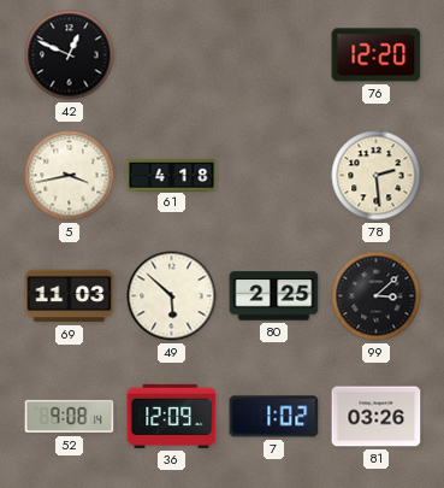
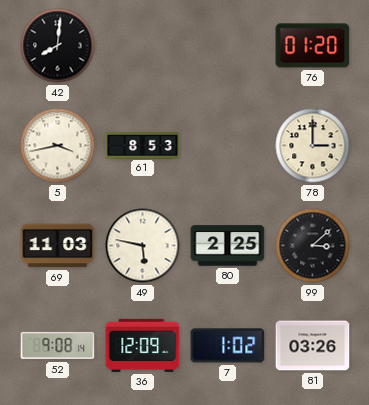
42: 12:49 -> 8:01
76: 12:20 -> 01:20
61: 4:18 -> 8:53
78: 2:29 -> 3:00
49: 5:52 -> 5:47
